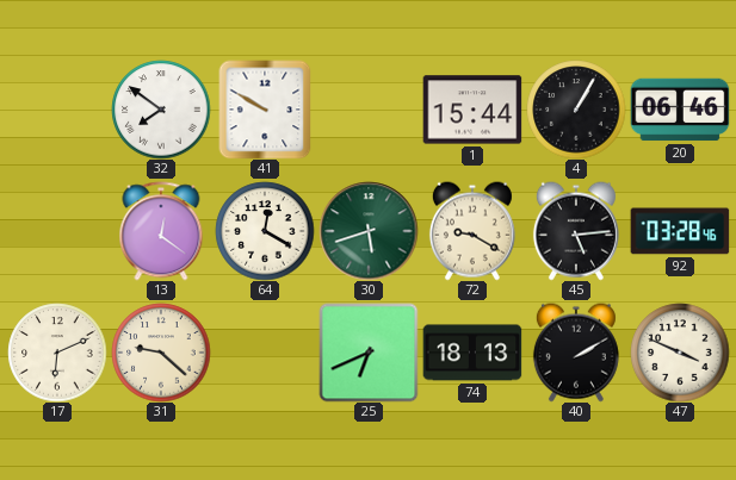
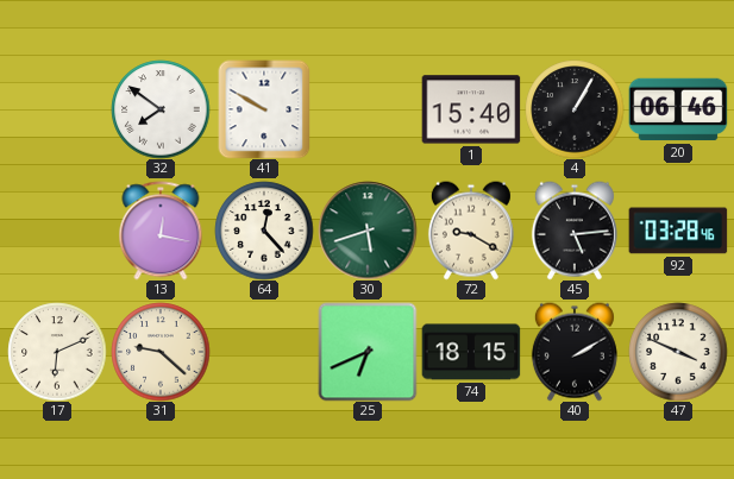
1: 15:44 -> 15:40
13: 12:21 -> 12:17
64: 12:20 -> 12:23
74: 18:13 -> 18:15
